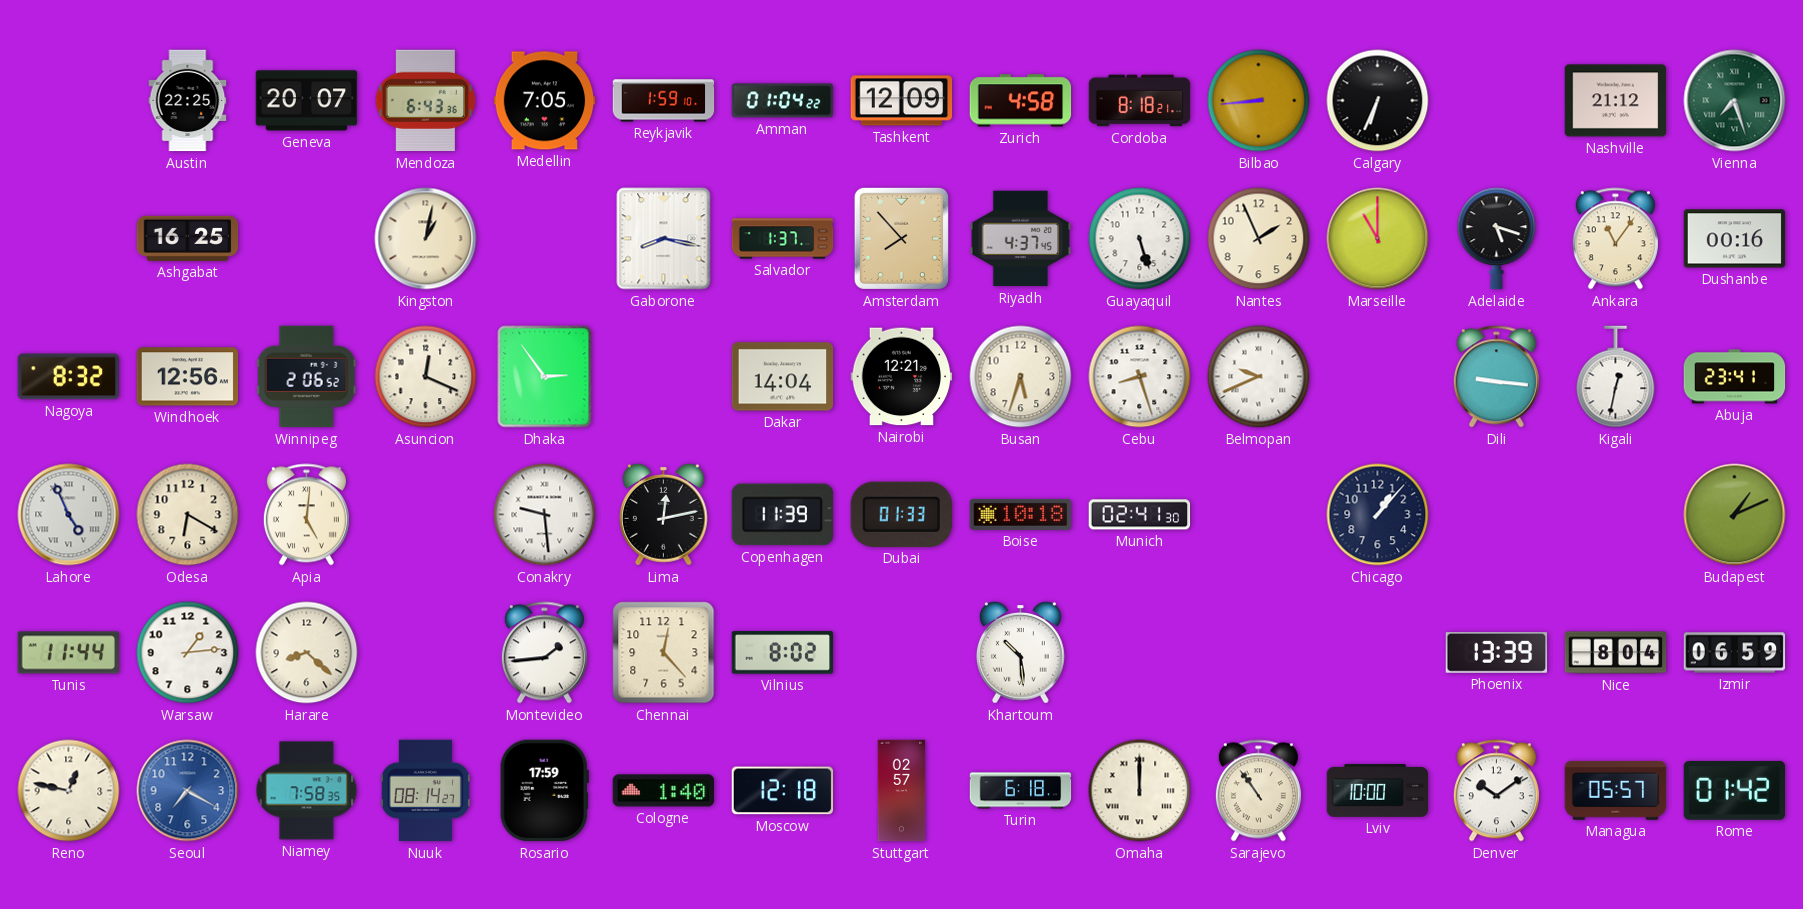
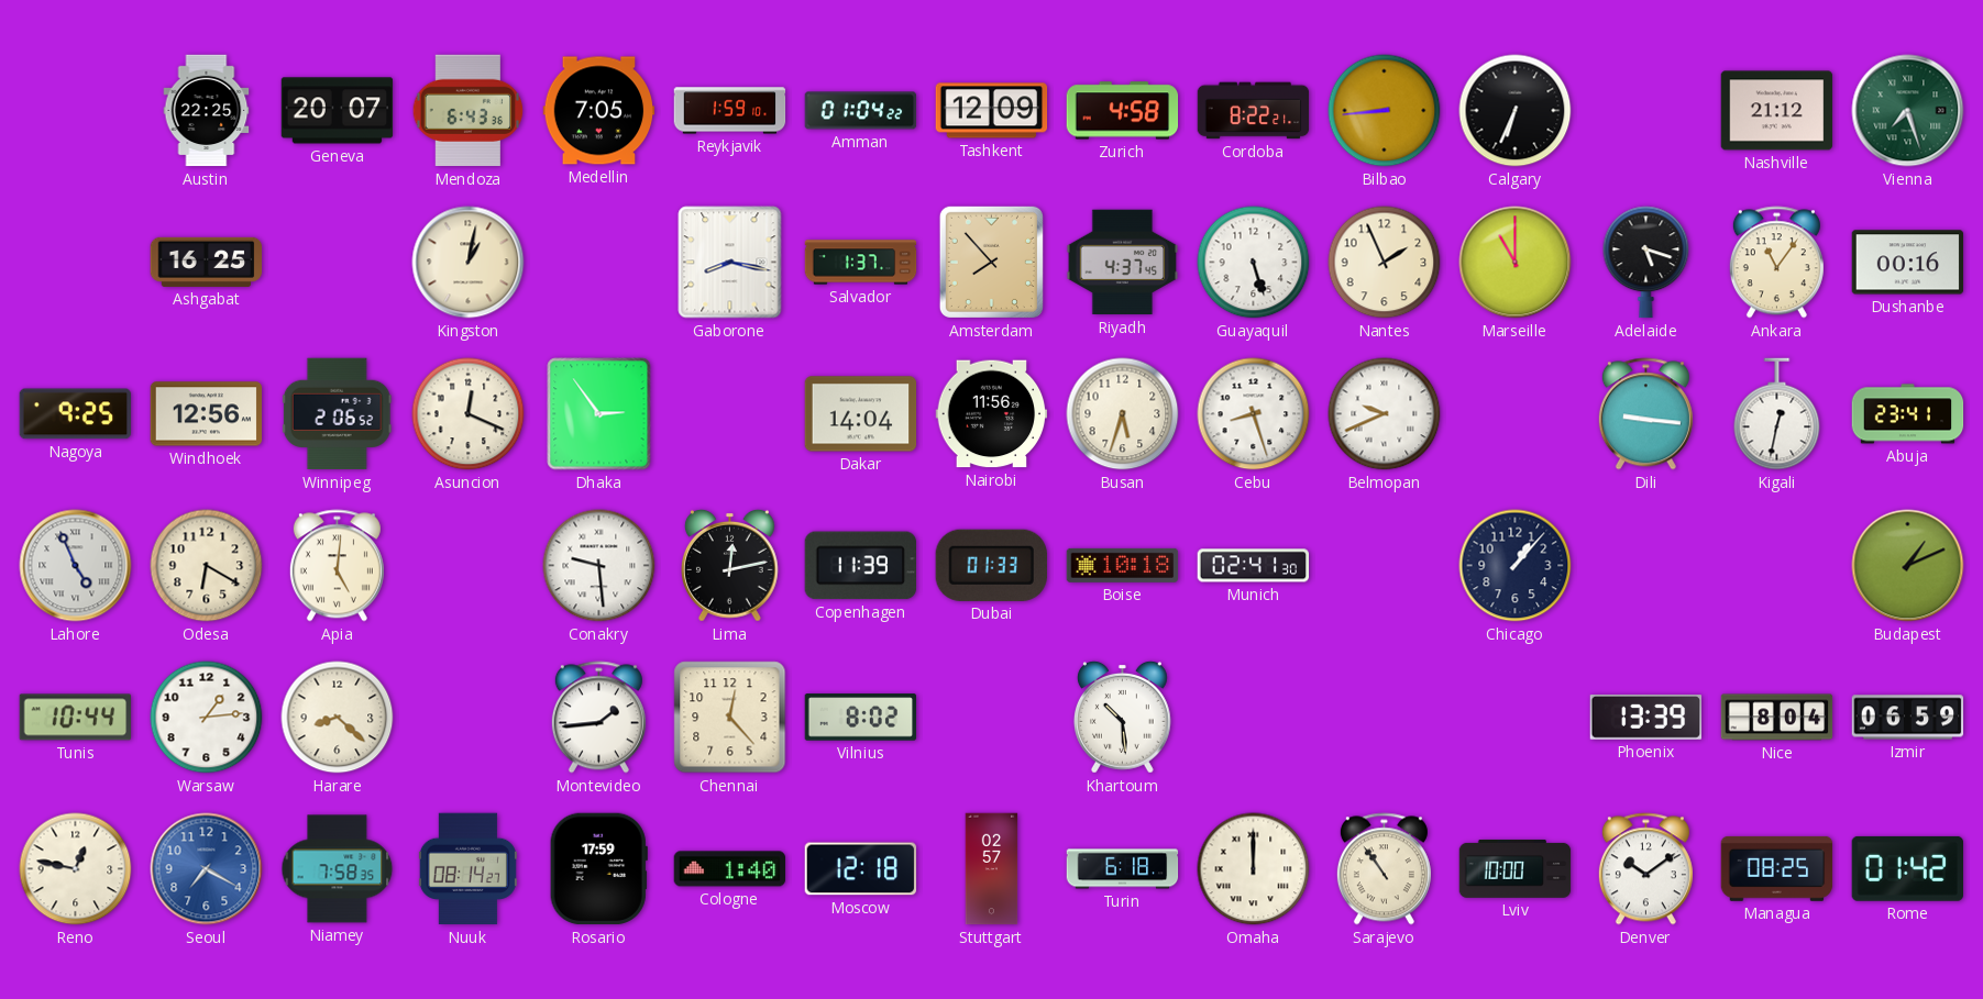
Cordoba: 8:18 -> 8:22
Nagoya: 8:32 -> 9:25
Nairobi: 12:21 -> 11:56
Tunis: 11:44 -> 10:44
Managua: 05:57 -> 08:25
